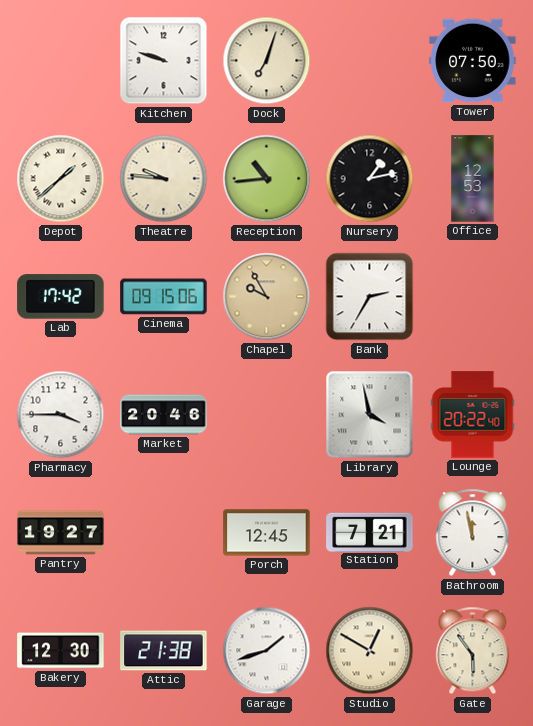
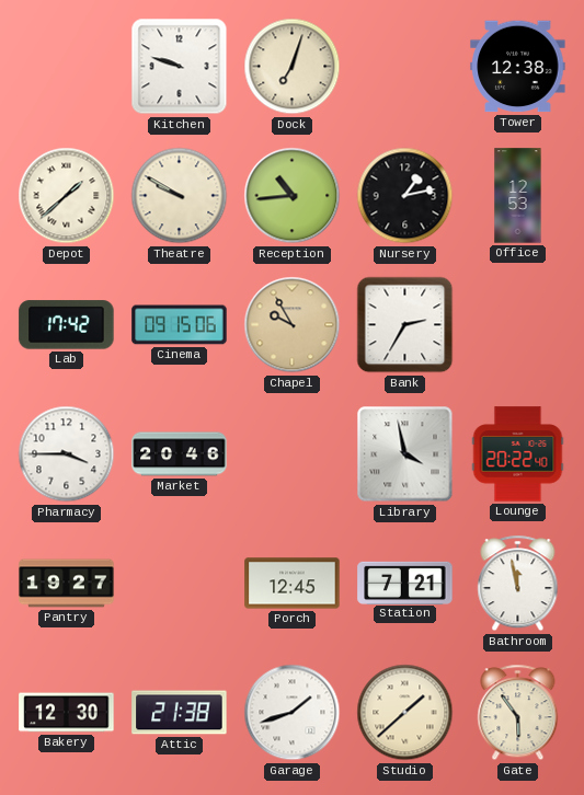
Tower: 07:50 -> 12:38
Theatre: 9:46 -> 9:50
Studio: 12:50 -> 1:38
